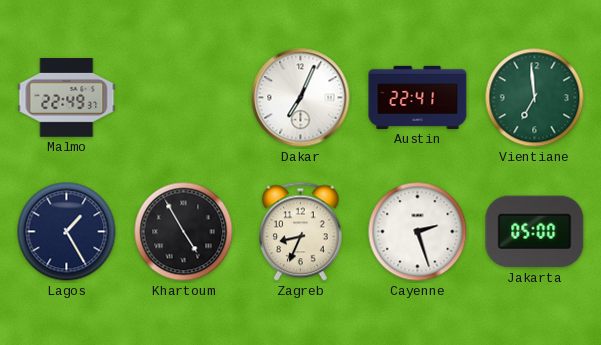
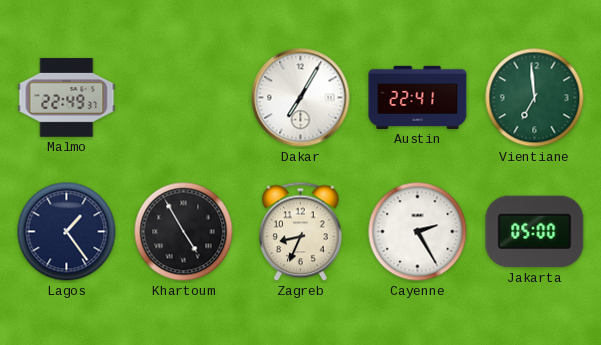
Dakar: 7:04 -> 7:05
Lagos: 1:25 -> 1:24
Cayenne: 2:27 -> 2:25
